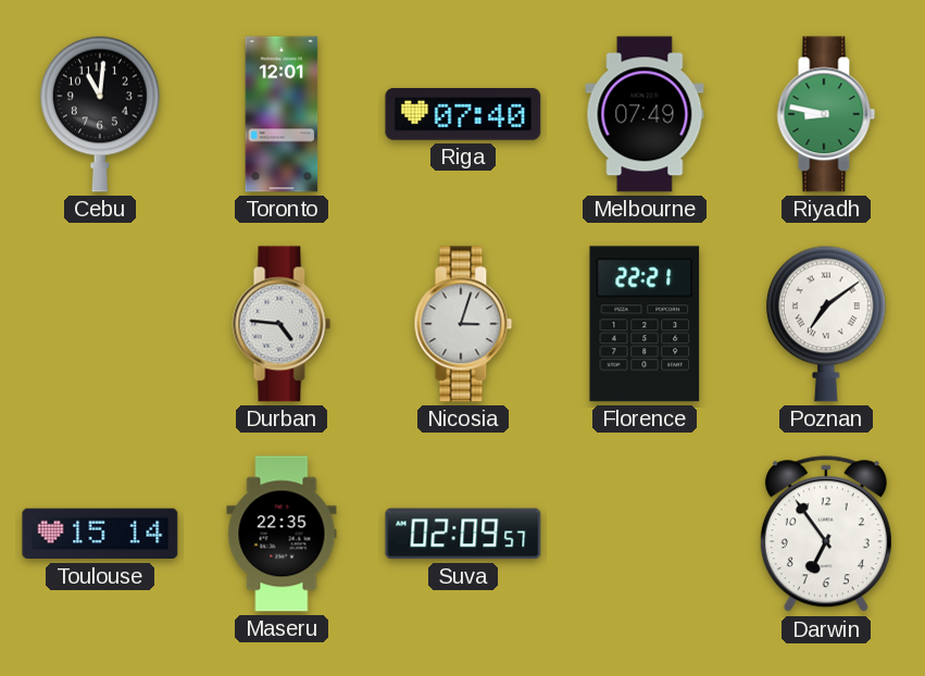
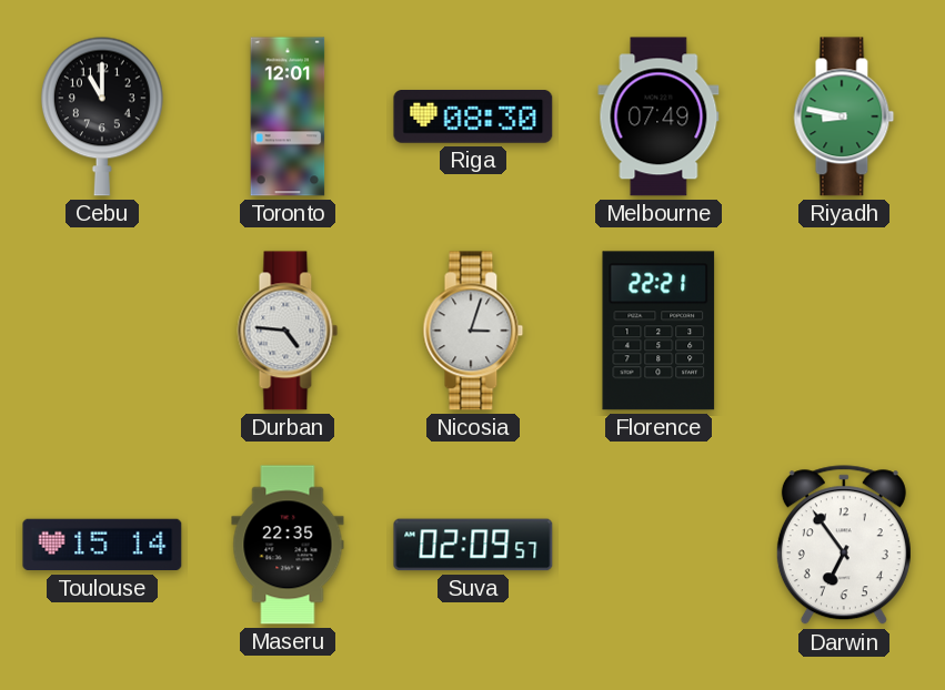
Cebu: 11:01 -> 11:00
Riga: 07:40 -> 08:30
Poznan: 7:09 -> none
